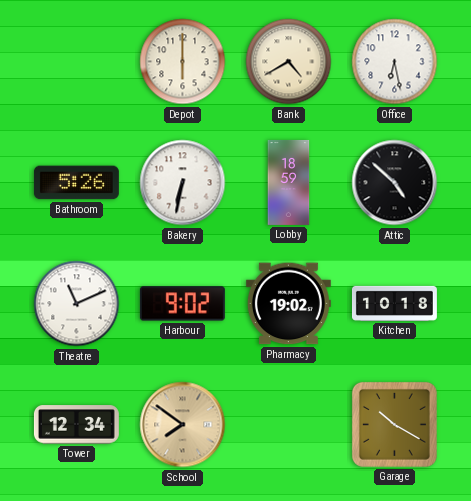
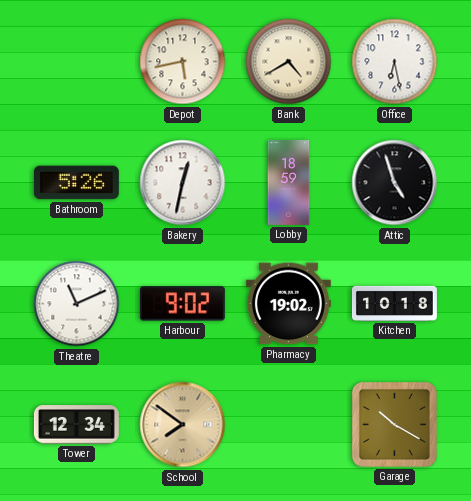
Depot: 6:00 -> 5:43
Bakery: 6:32 -> 12:32
Attic: 4:52 -> 4:57
